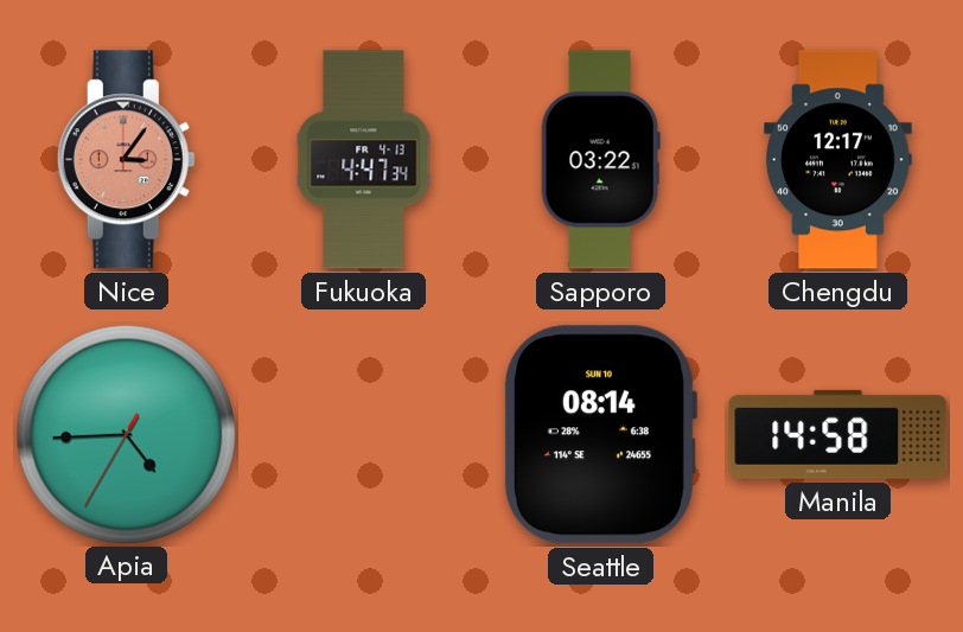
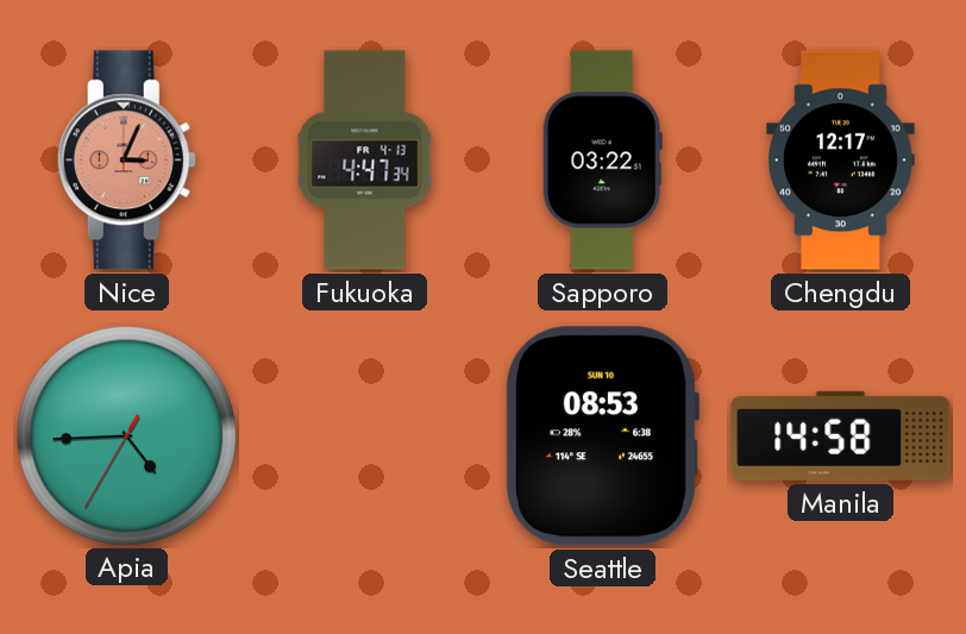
Nice: 3:06 -> 3:04
Seattle: 08:14 -> 08:53
